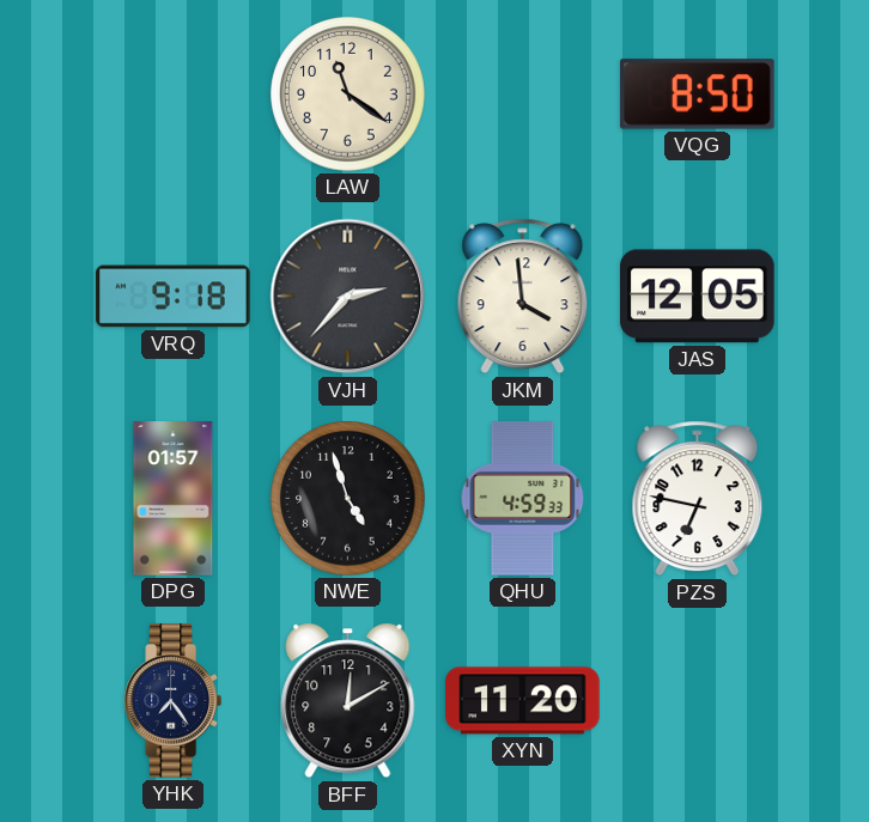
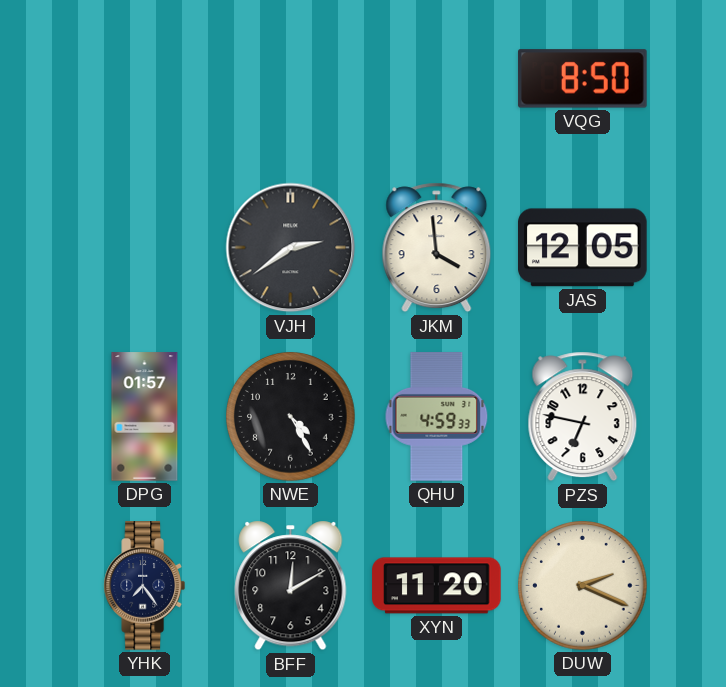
LAW: 11:21 -> none
VRQ: 9:18 -> none
VJH: 2:37 -> 2:39
NWE: 4:57 -> 4:25
DUW: none -> 2:19
